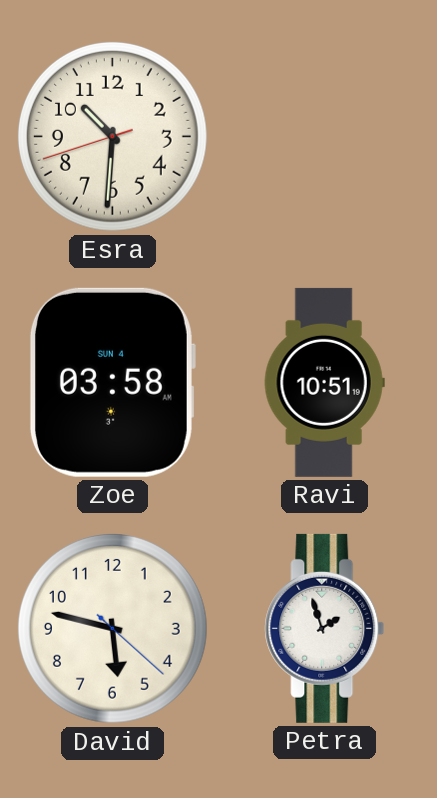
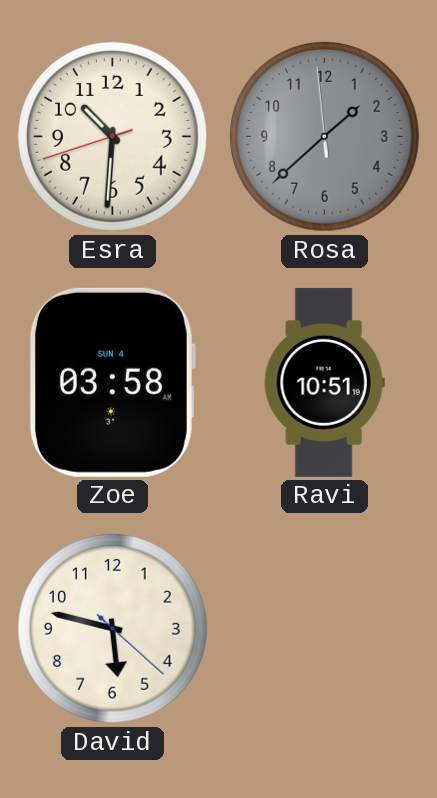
Rosa: none -> 1:37
Petra: 1:57 -> none
